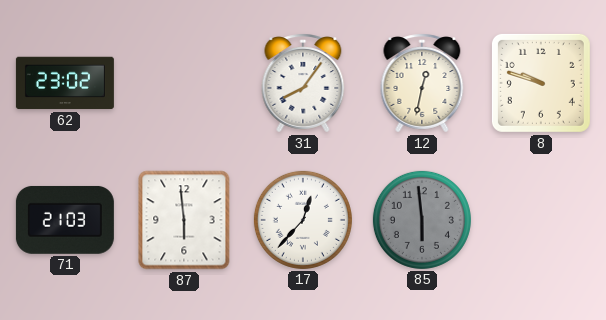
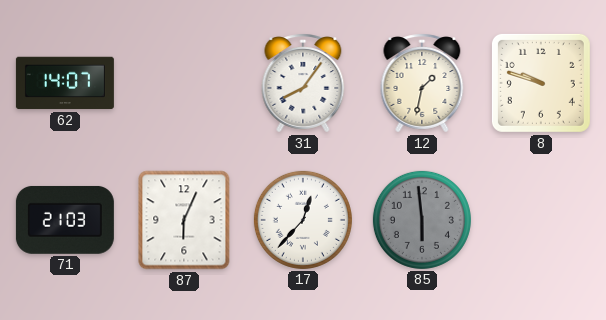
62: 23:02 -> 14:07
12: 12:32 -> 1:32
87: 5:59 -> 6:04
